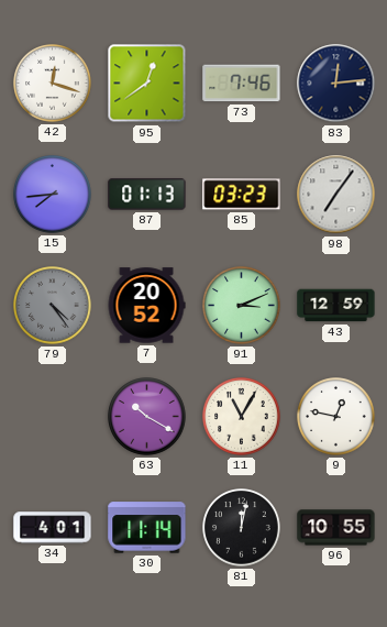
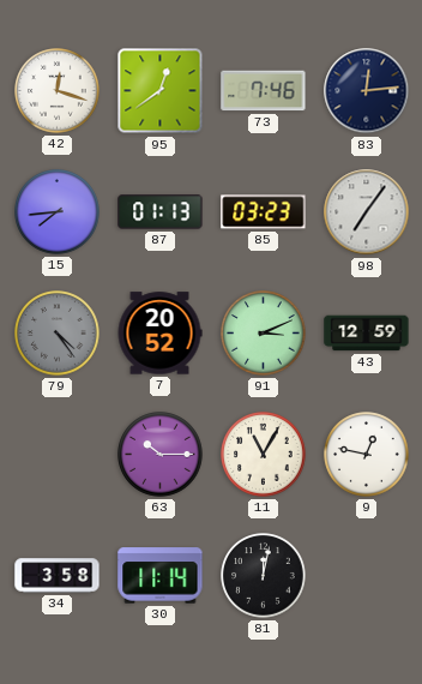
63: 10:20 -> 10:15
34: 4:01 -> 3:58
96: 10:55 -> none
